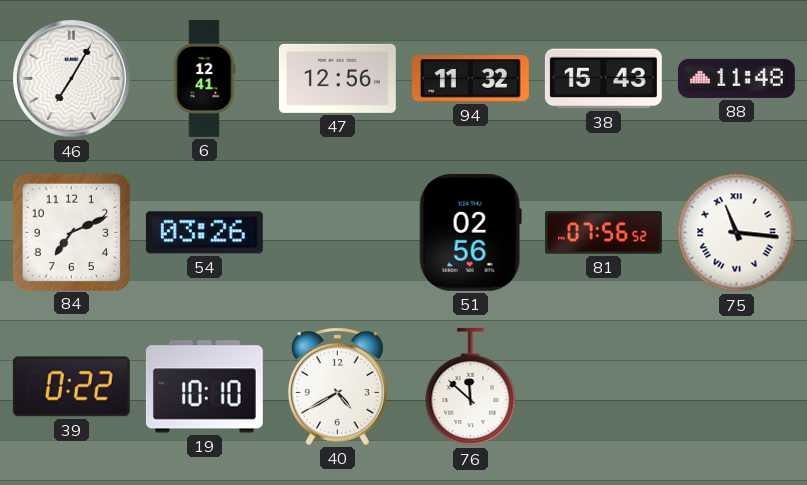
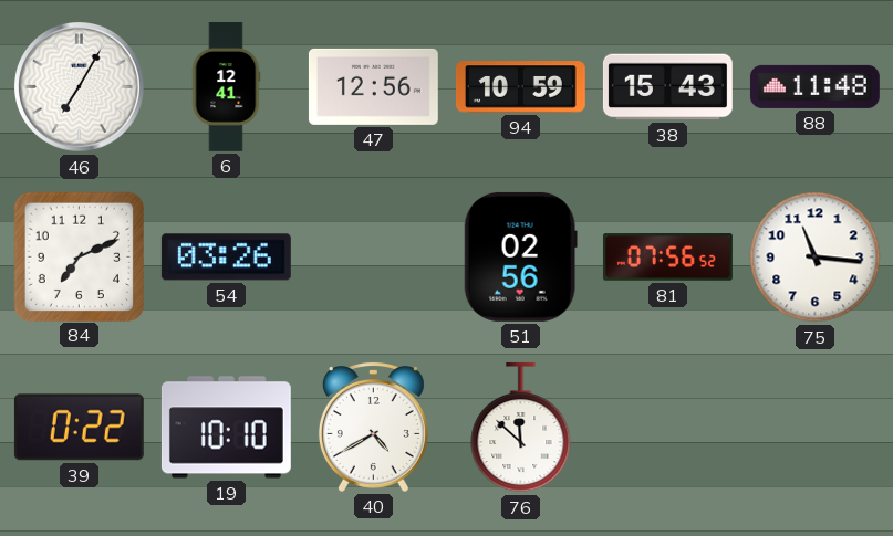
94: 11:32 -> 10:59
75 numerals: Roman -> Arabic
